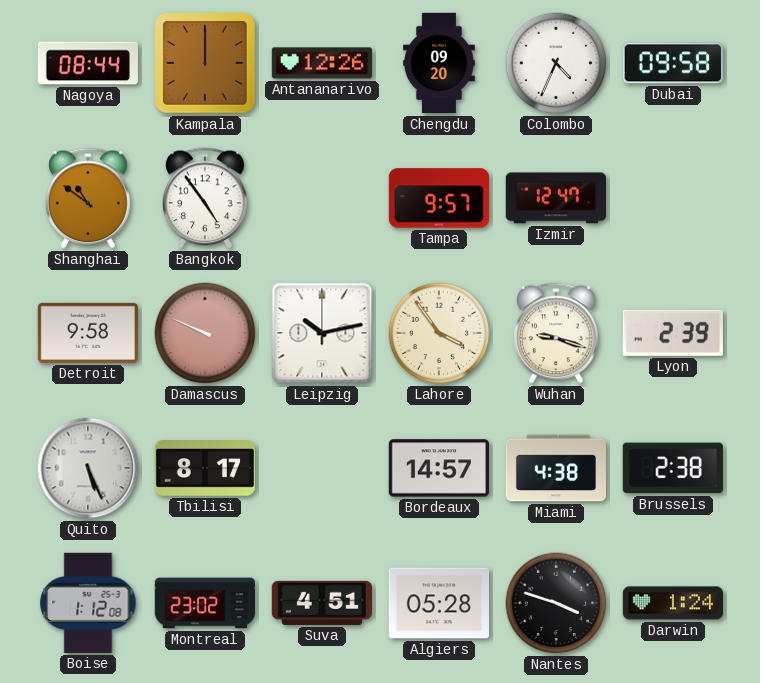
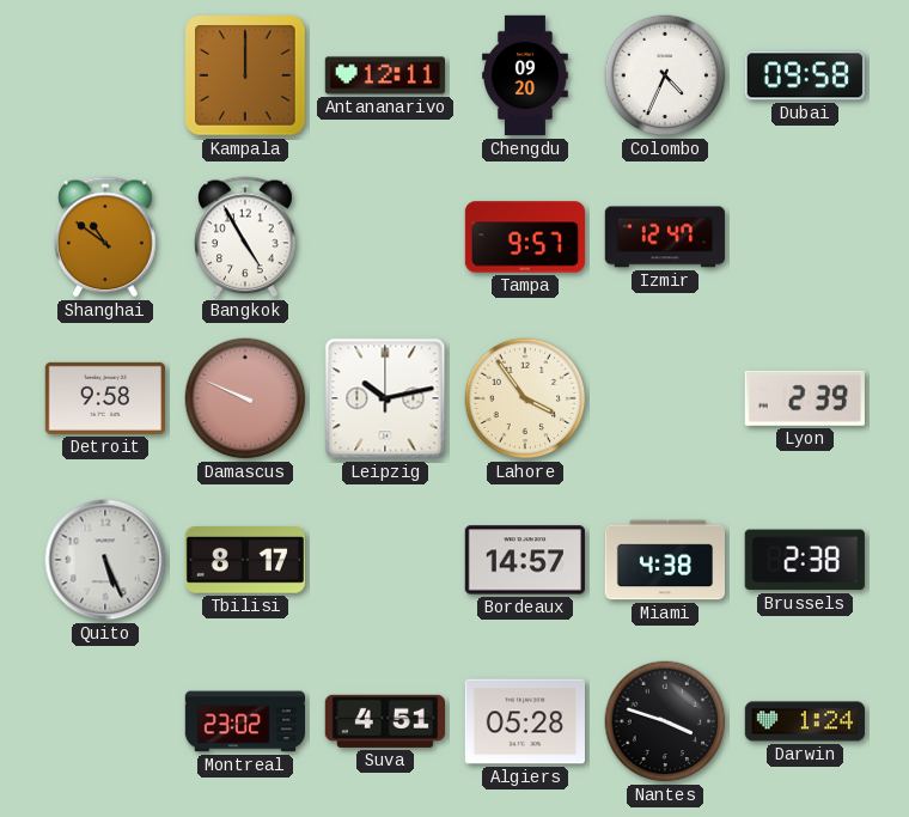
Nagoya: 08:44 -> none
Antananarivo: 12:26 -> 12:11
Bangkok: 4:54 -> 4:55
Wuhan: 9:18 -> none
Boise: 1:12 -> none
